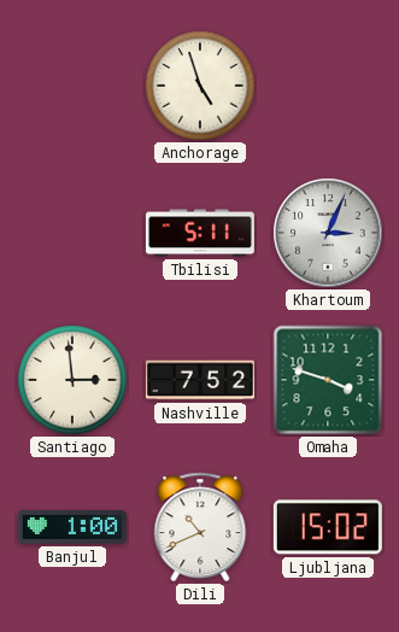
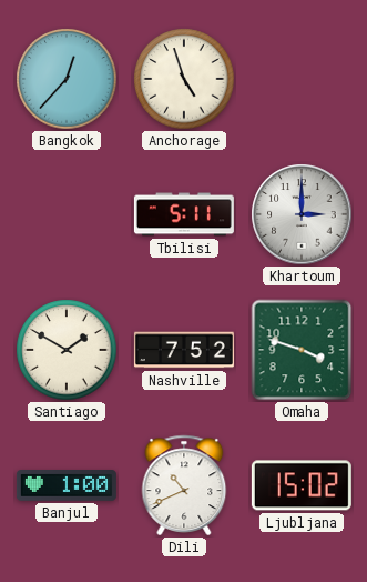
Bangkok: none -> 12:37
Khartoum: 3:04 -> 3:00
Santiago: 2:59 -> 1:50
